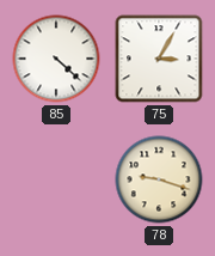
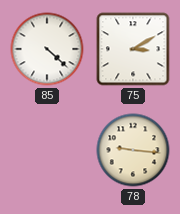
75: 3:05 -> 3:10
78: 9:18 -> 9:16
